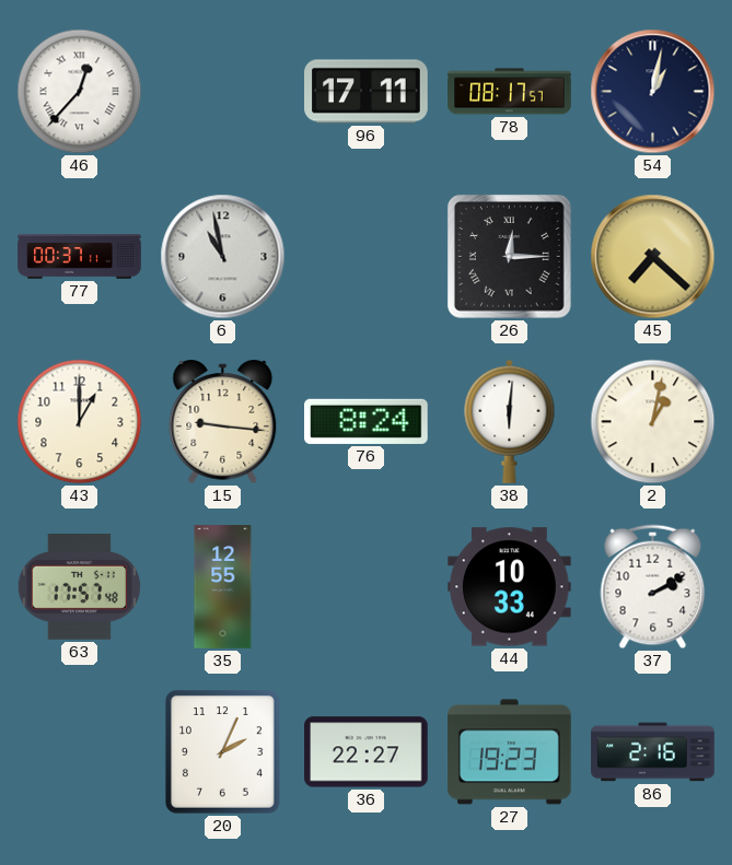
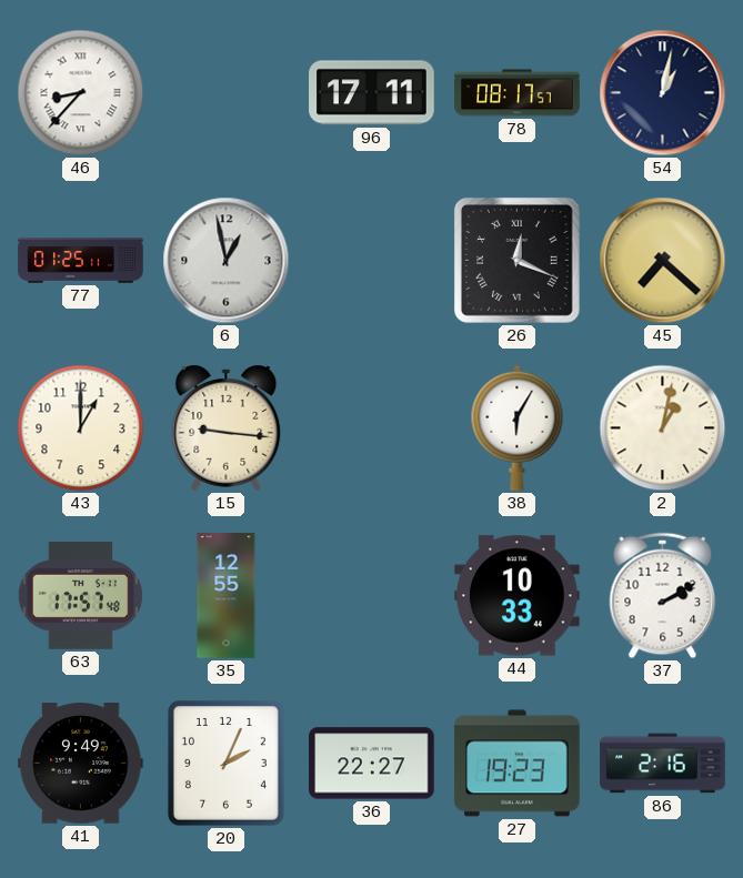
46: 12:37 -> 8:37
77: 00:37 -> 01:25
6: 10:58 -> 12:58
26: 12:15 -> 12:19
76: 8:24 -> none
38: 6:01 -> 6:05
41: none -> 9:49
